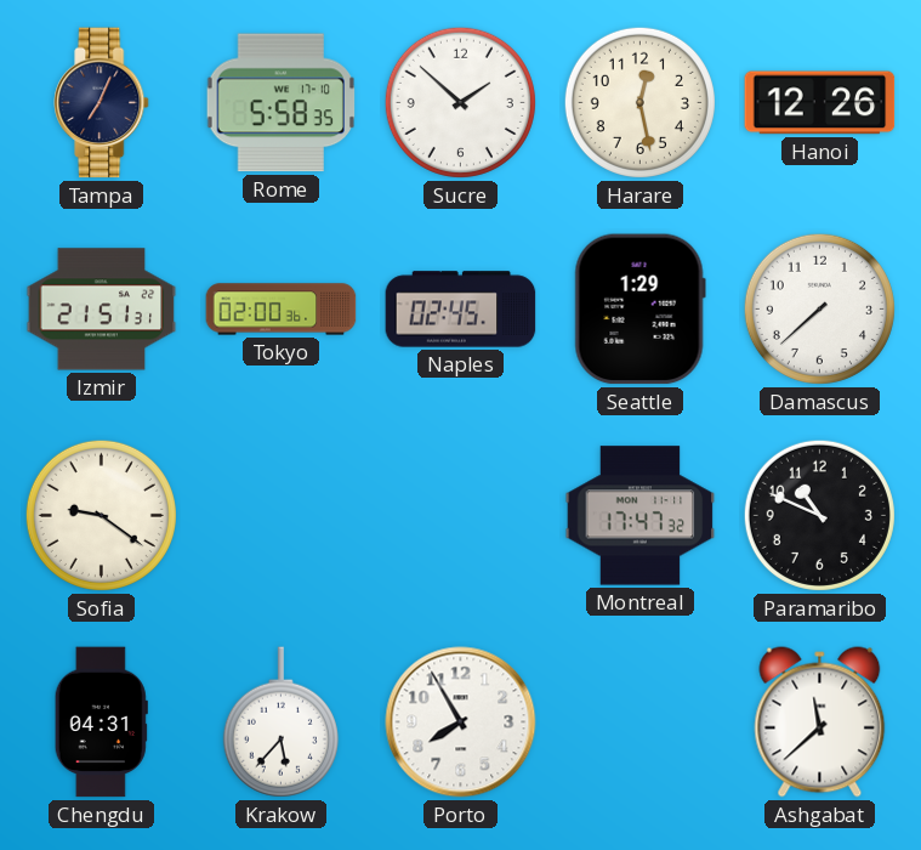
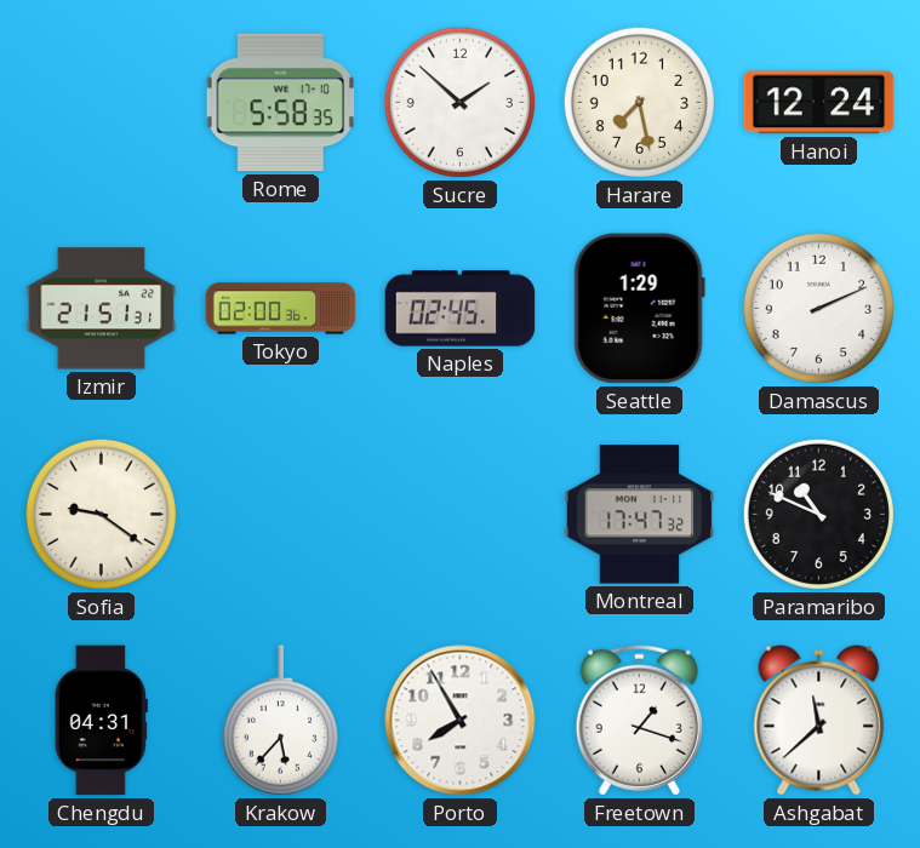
Tampa: 7:04 -> none
Harare: 12:28 -> 7:28
Hanoi: 12:26 -> 12:24
Damascus: 7:38 -> 2:11
Freetown: none -> 1:18
